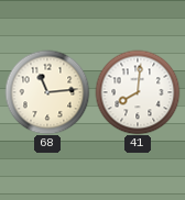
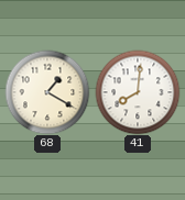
68: 11:14 -> 1:20
